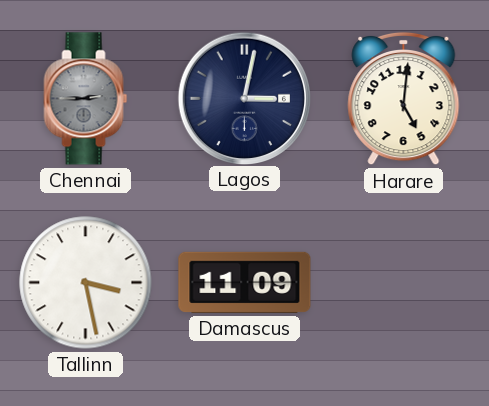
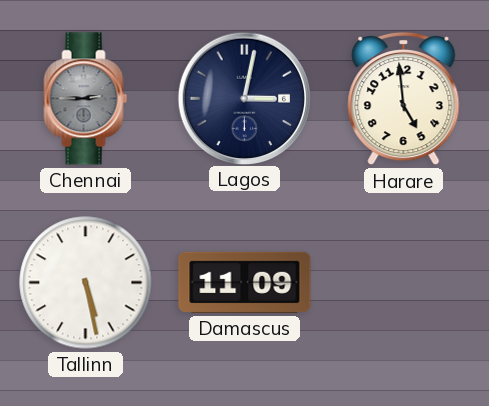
Harare: 5:01 -> 4:59
Tallinn: 3:28 -> 5:28
